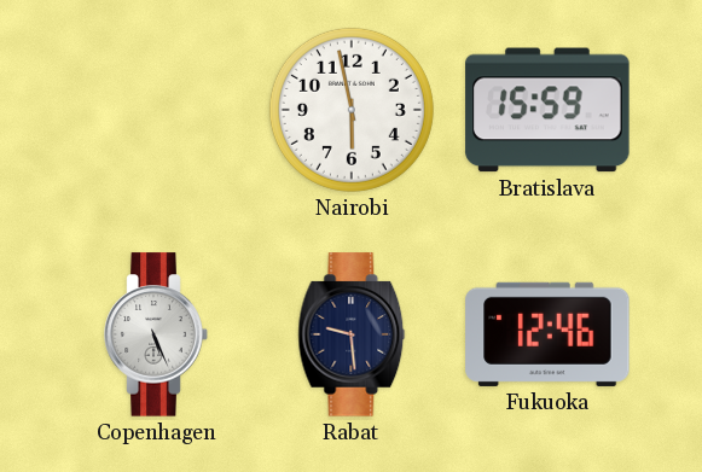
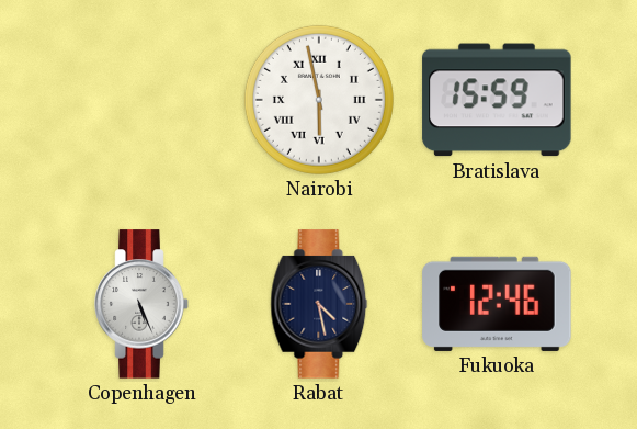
Nairobi numerals: Arabic -> Roman
Rabat: 9:29 -> 4:28
